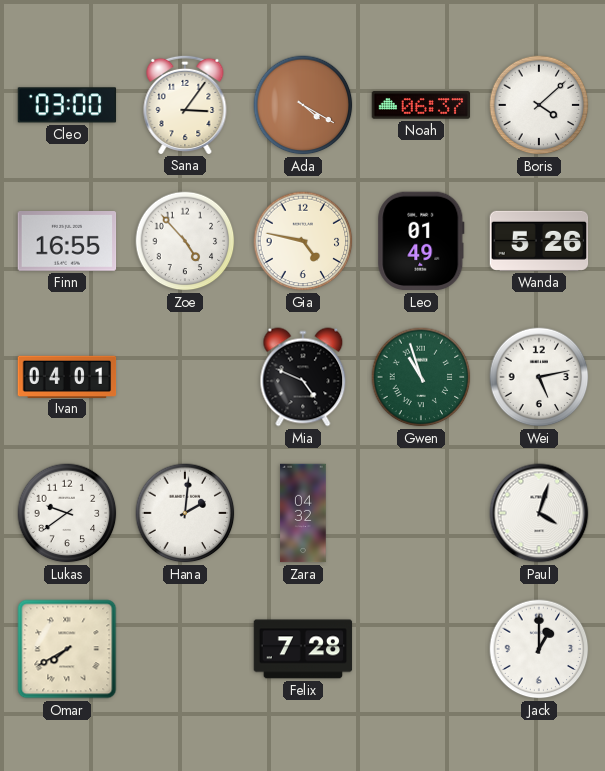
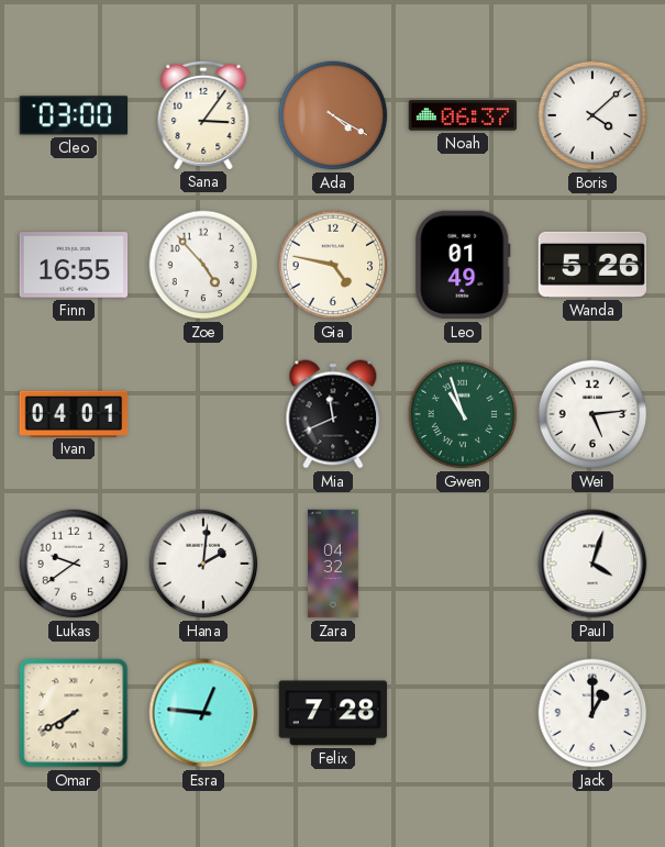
Mia: 4:49 -> 11:41
Wei: 5:13 -> 5:14
Esra: none -> 12:46
